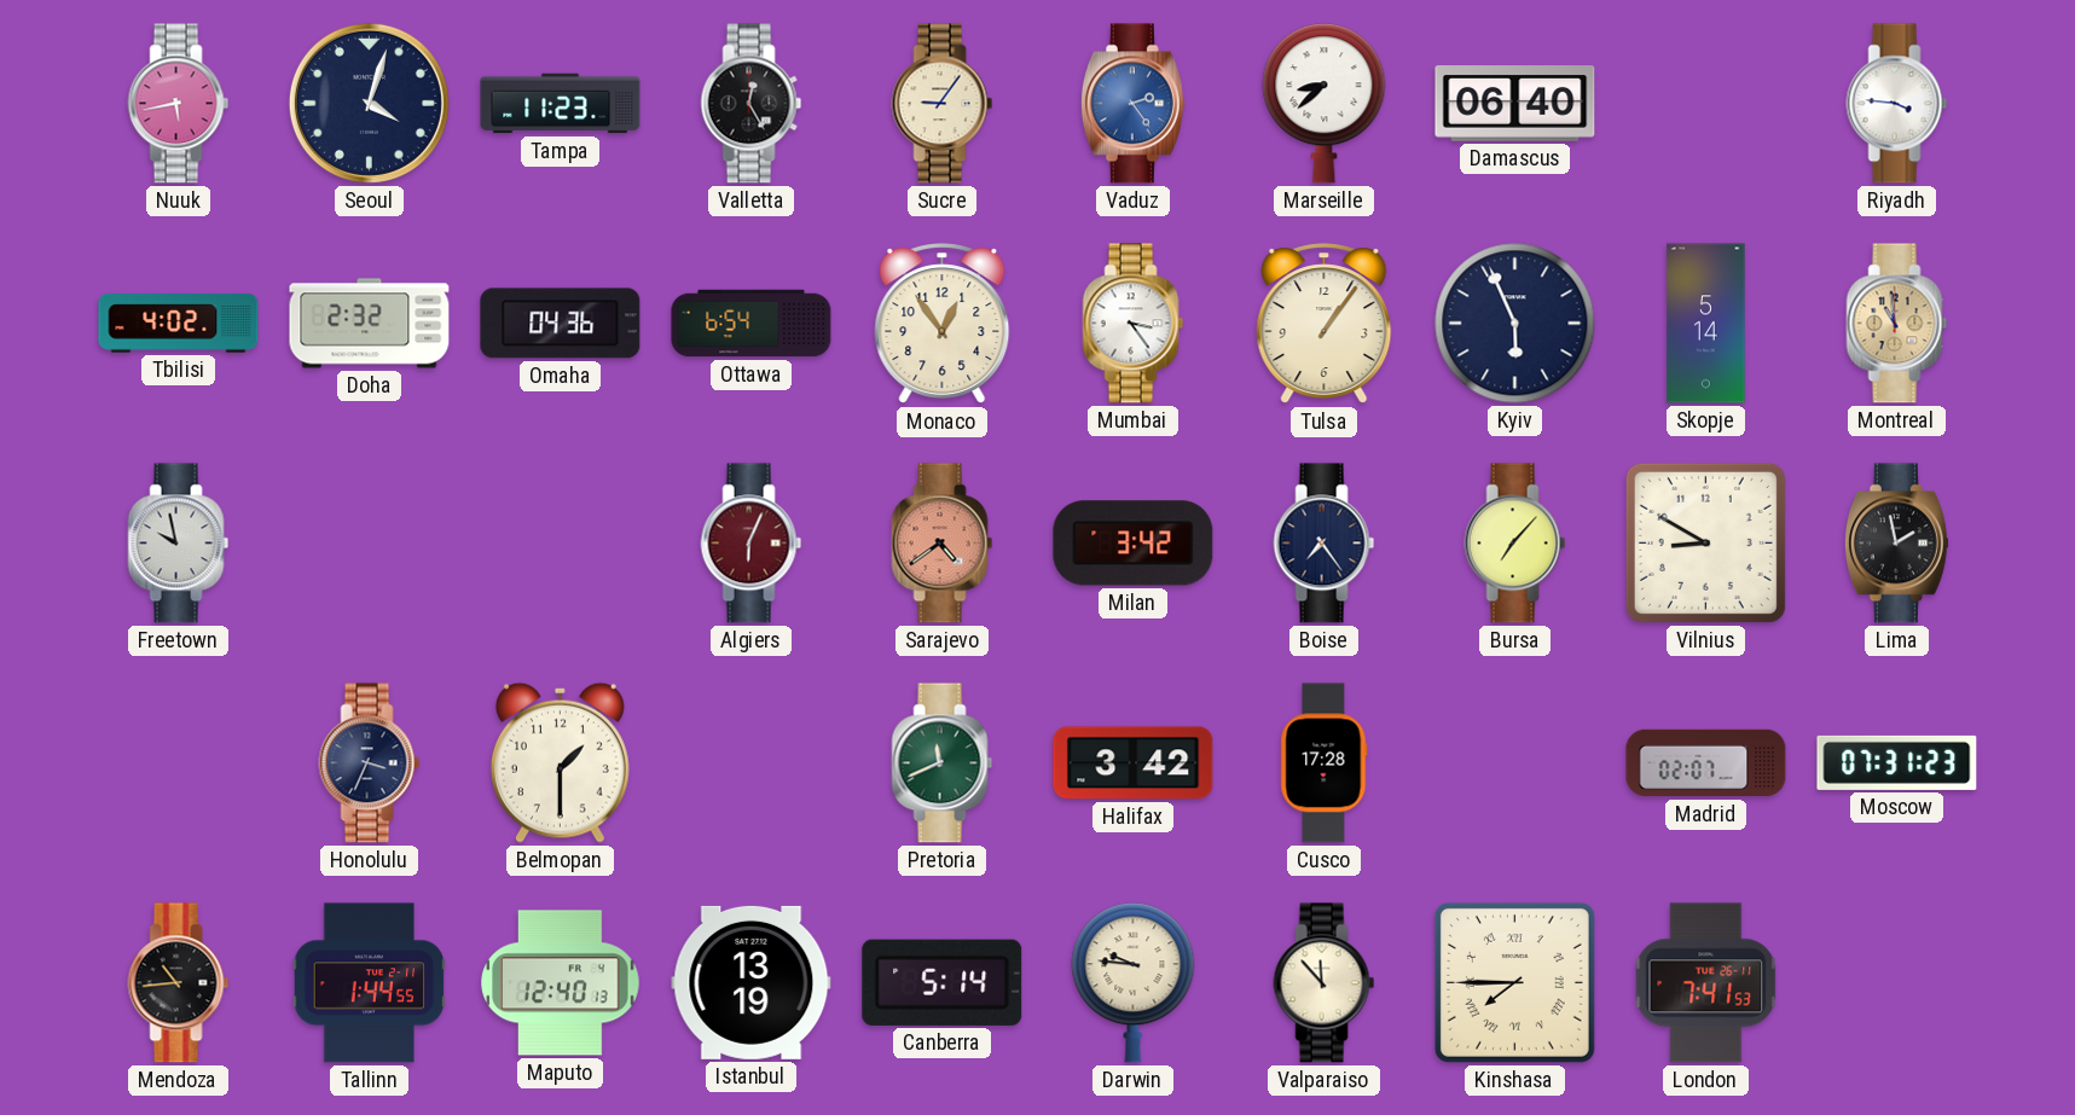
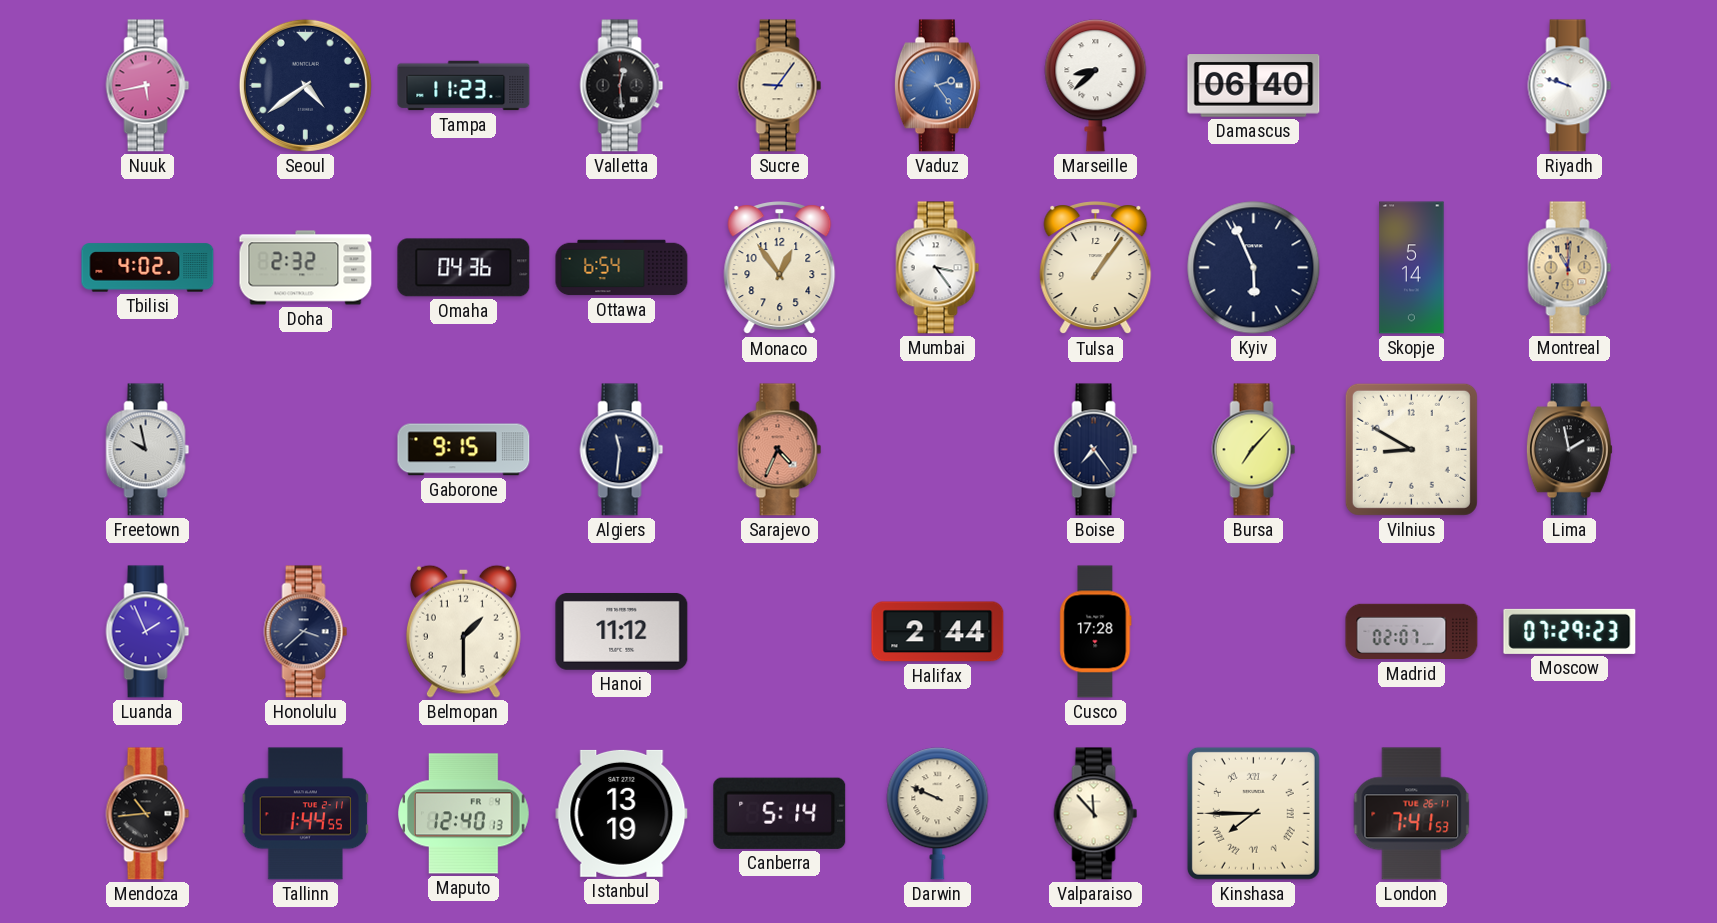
Seoul: 4:03 -> 4:39
Valletta: 12:25 -> 12:29
Riyadh: 3:46 -> 9:48
Montreal: 10:59 -> 11:01
Gaborone: none -> 9:15
Algiers: 6:04 -> 11:31
Algiers dial: burgundy -> navy
Sarajevo: 4:39 -> 4:34
Milan: 3:42 -> none
Luanda: none -> 1:56
Honolulu: 3:34 -> 3:38
Hanoi: none -> 11:12
Pretoria: 11:41 -> none
Halifax: 3:42 -> 2:44
Moscow: 07:31 -> 07:29
Darwin: 9:46 -> 9:49
